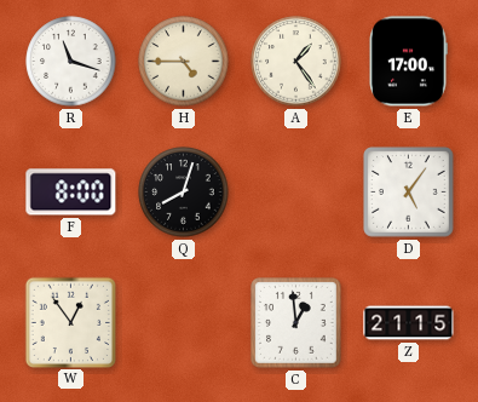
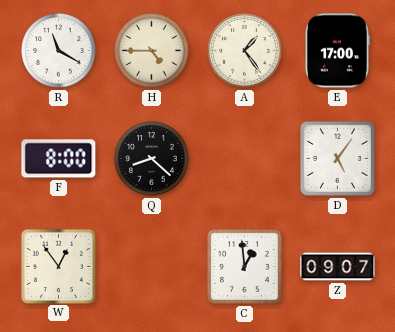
R: 11:18 -> 11:20
Q: 8:03 -> 8:22
Z: 21:15 -> 09:07
